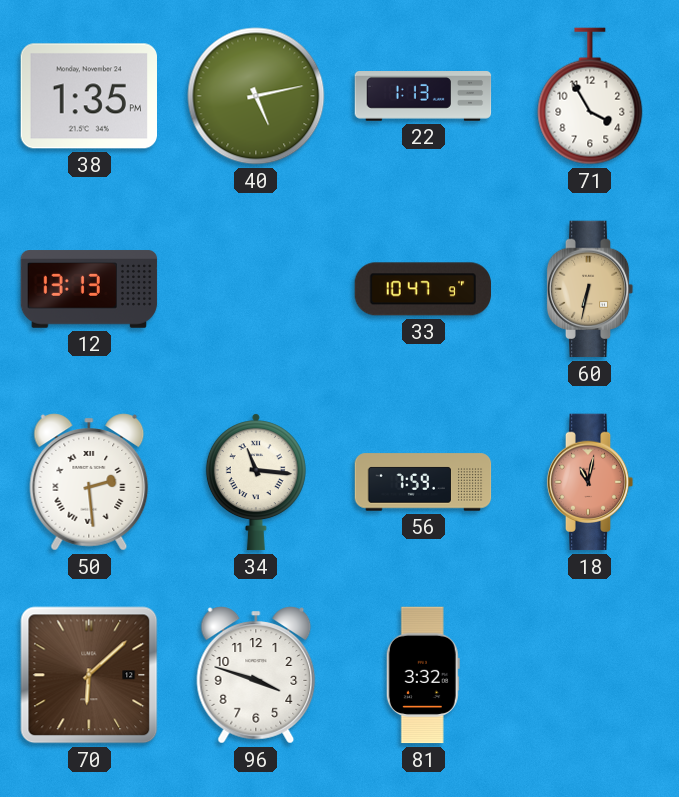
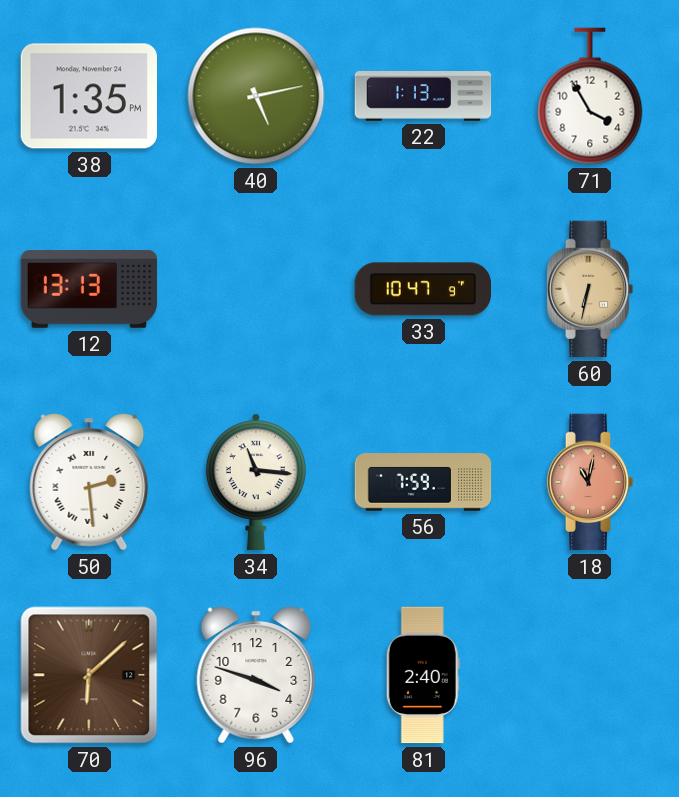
81: 3:32 -> 2:40
